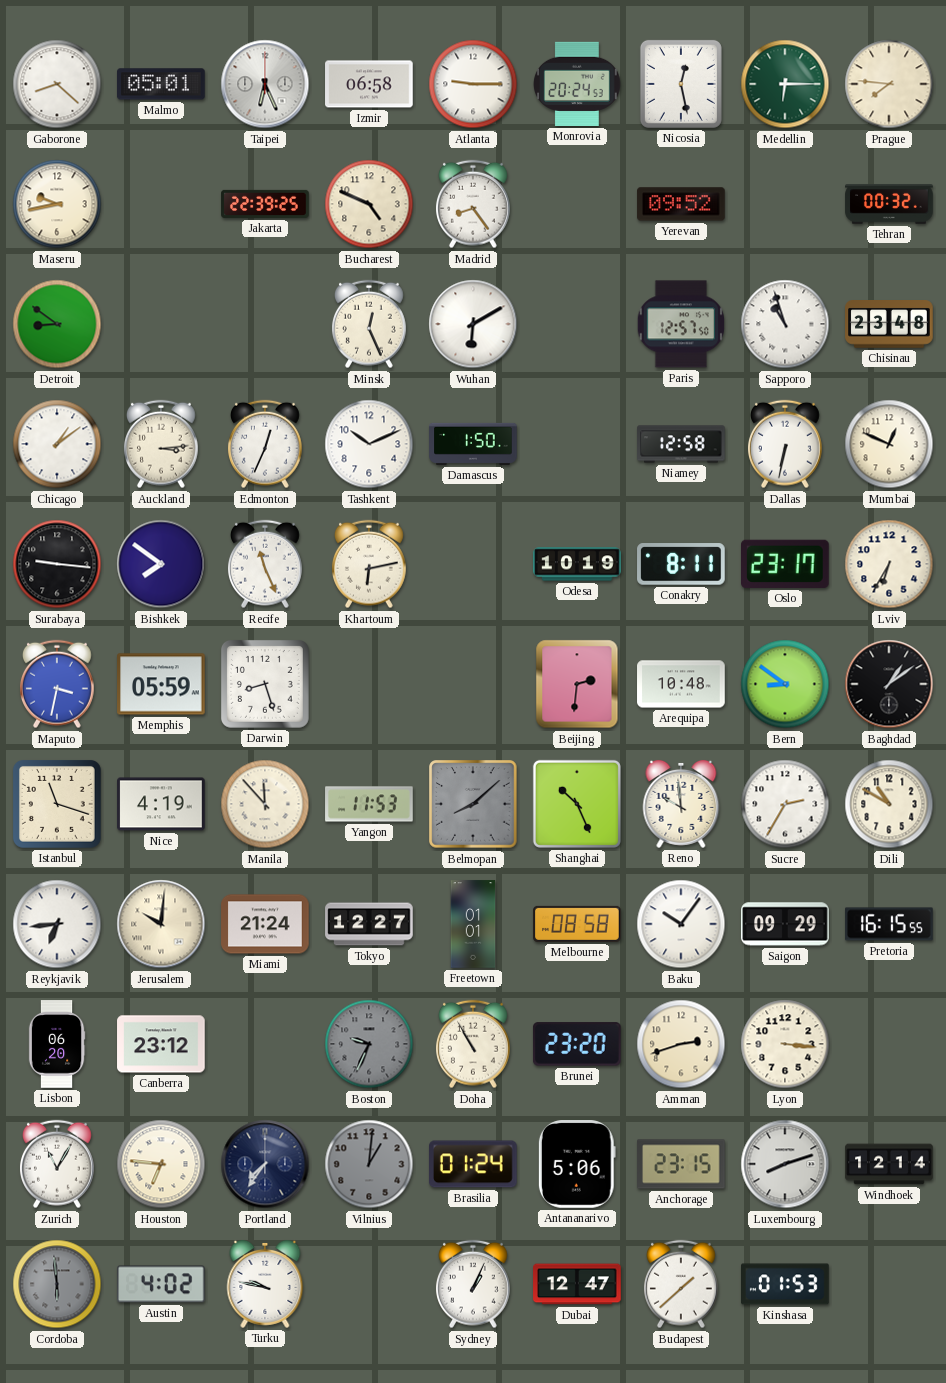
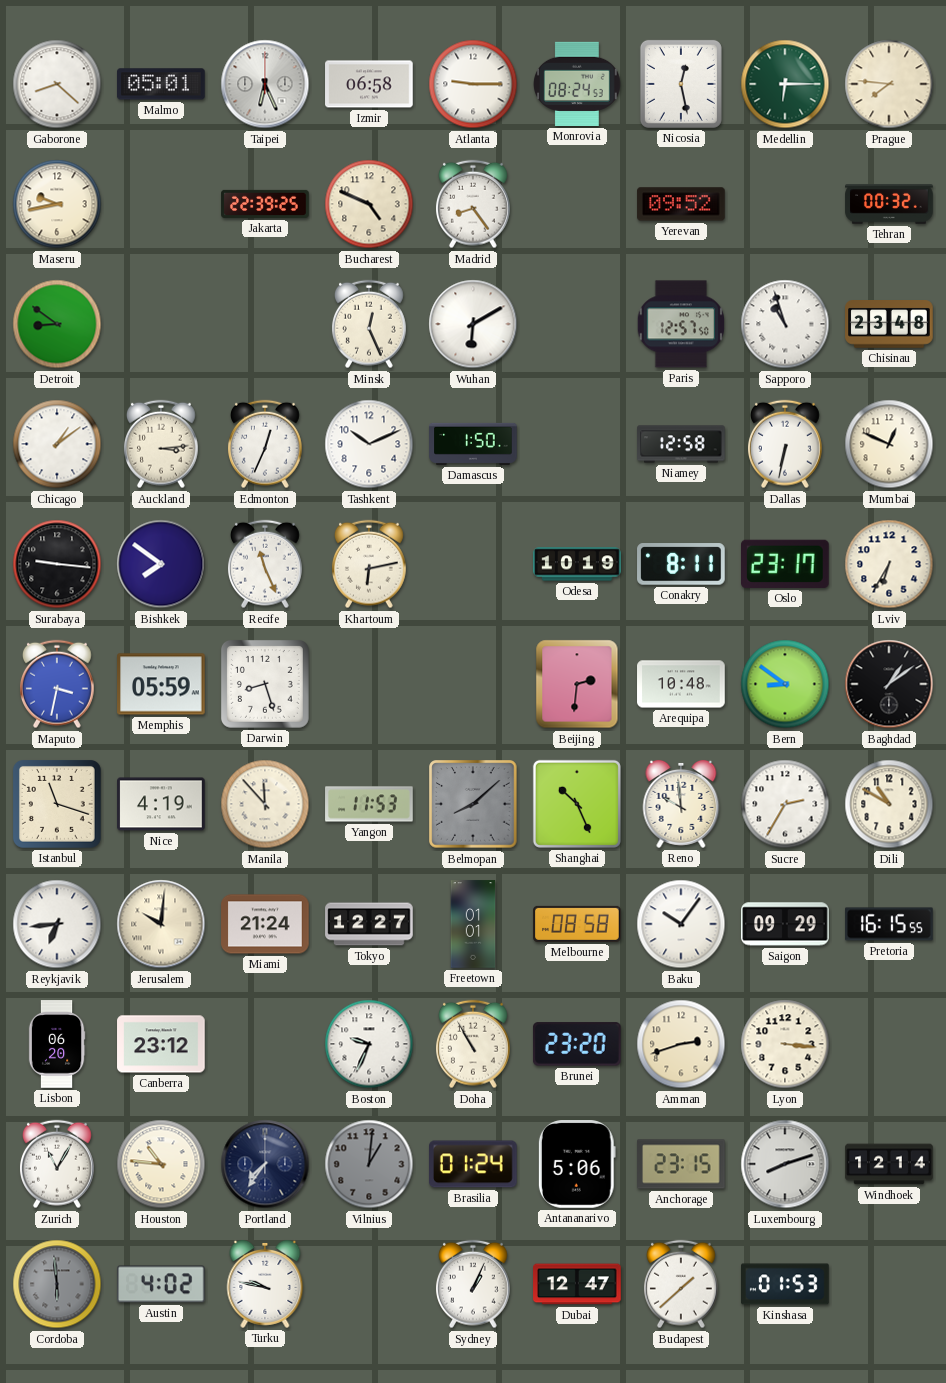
Monrovia: 20:24 -> 08:24
Boston dial: grey -> white
Houston: 6:46 -> 10:46
